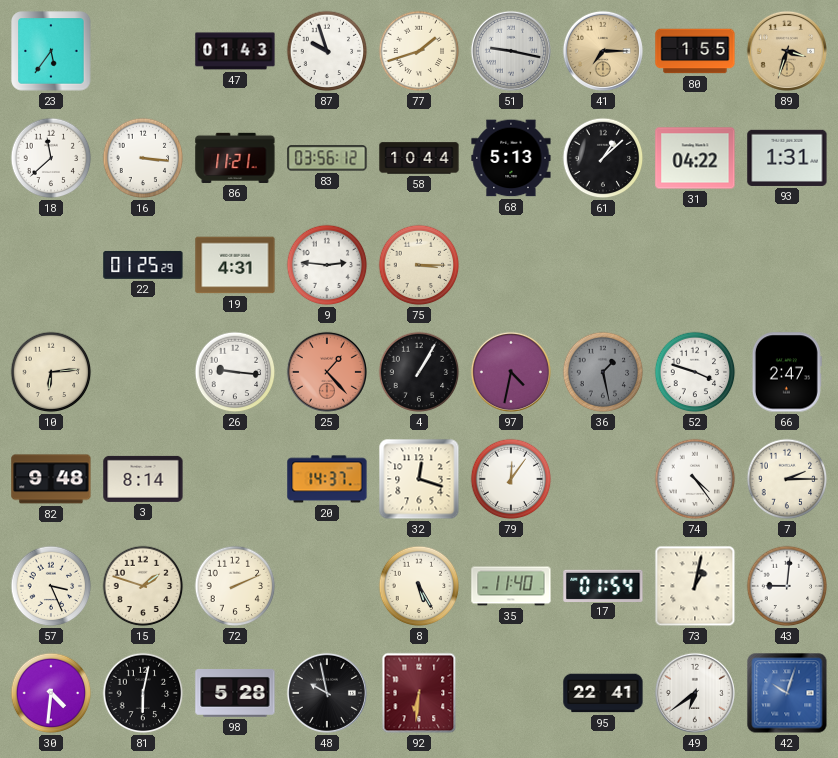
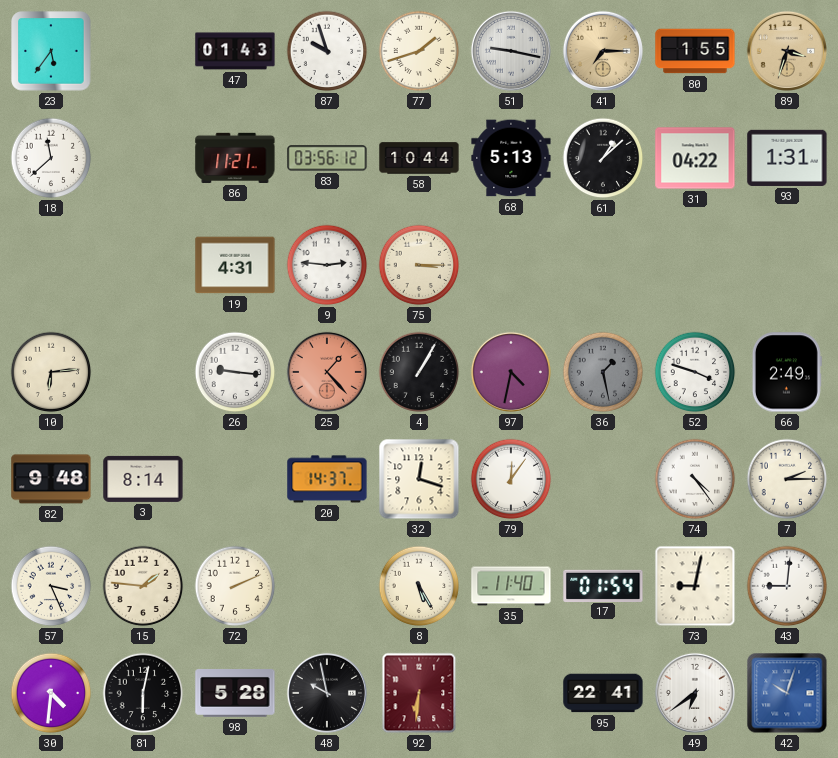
16: 3:16 -> none
22: 01:25 -> none
66: 2:47 -> 2:49
15: 1:48 -> 1:46
73: 1:02 -> 9:02
